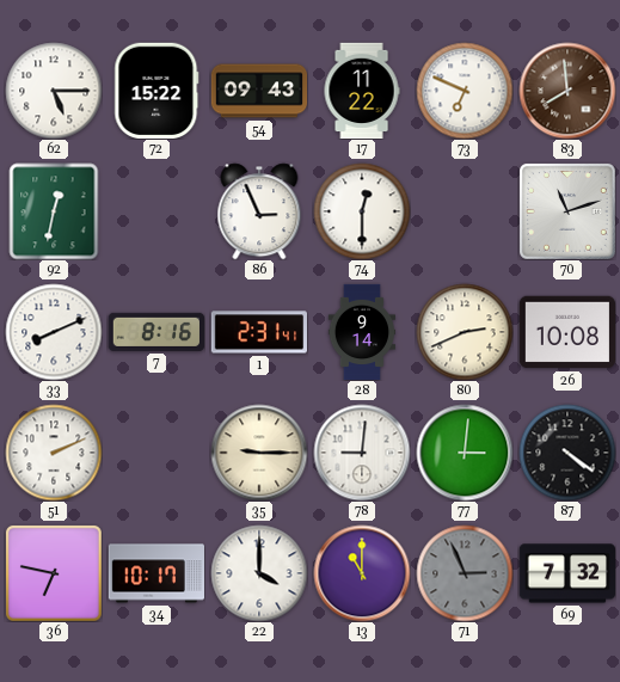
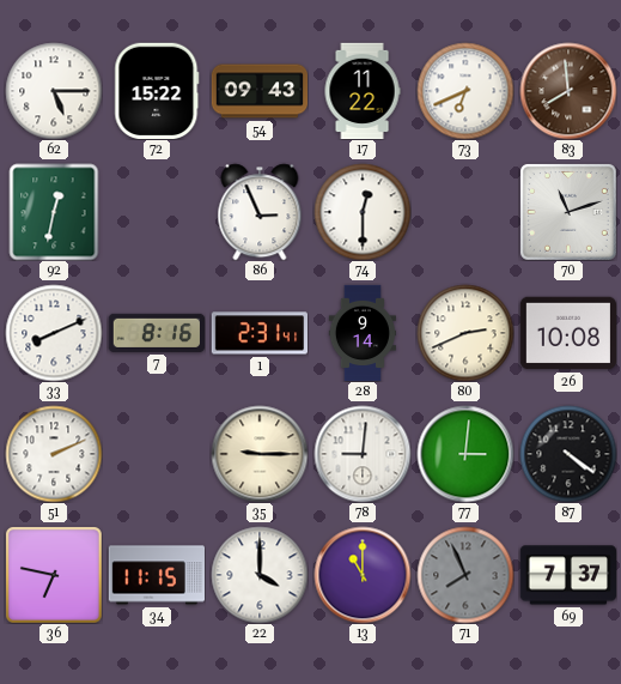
73: 6:49 -> 6:41
34: 10:17 -> 11:15
71: 2:56 -> 7:56
69: 7:32 -> 7:37
